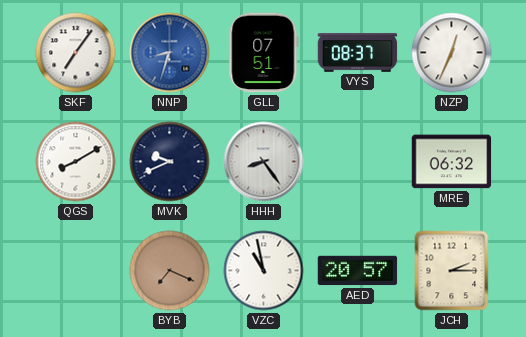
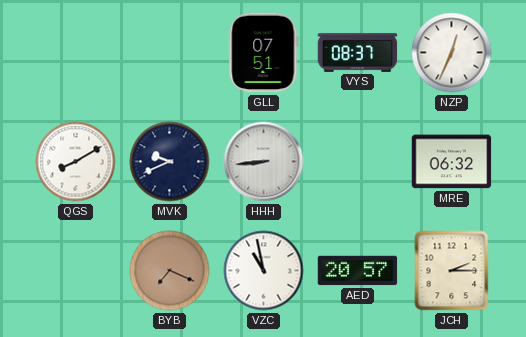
SKF: 7:06 -> none
NNP: 8:33 -> none
HHH: 8:24 -> 8:44
